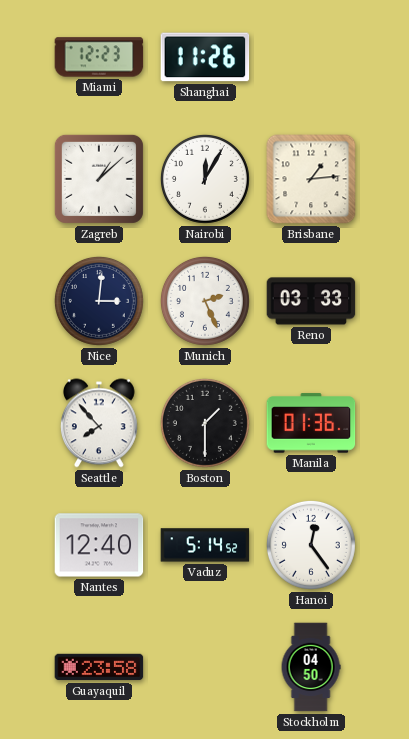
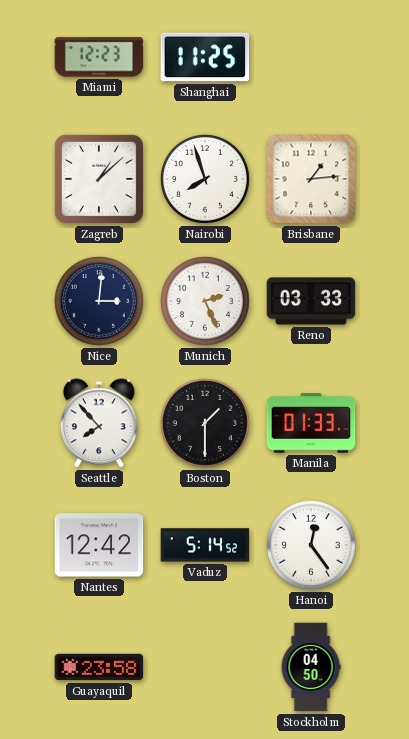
Shanghai: 11:26 -> 11:25
Nairobi: 12:05 -> 7:57
Manila: 01:36 -> 01:33
Nantes: 12:40 -> 12:42
